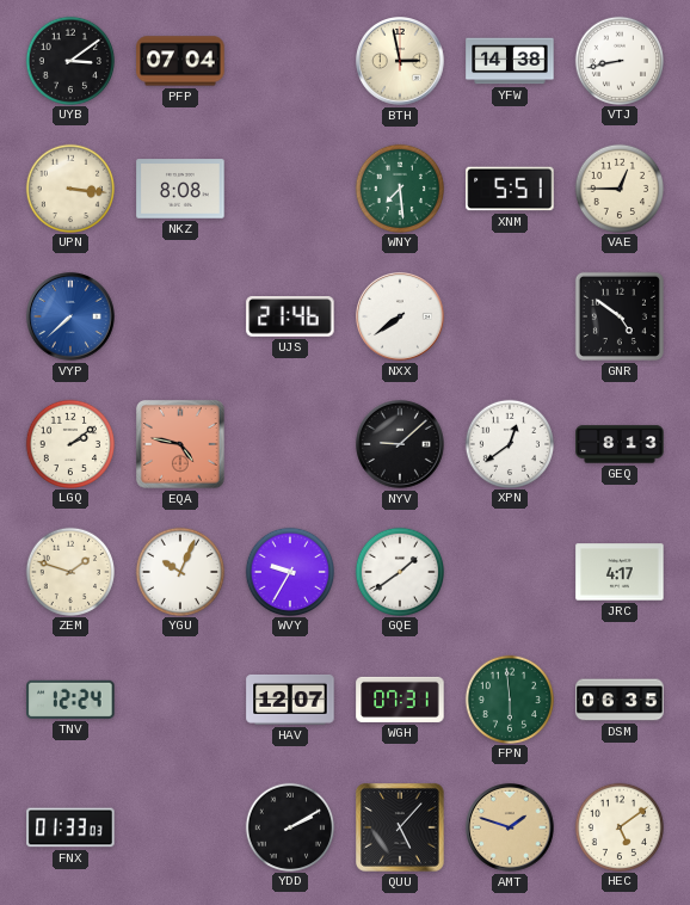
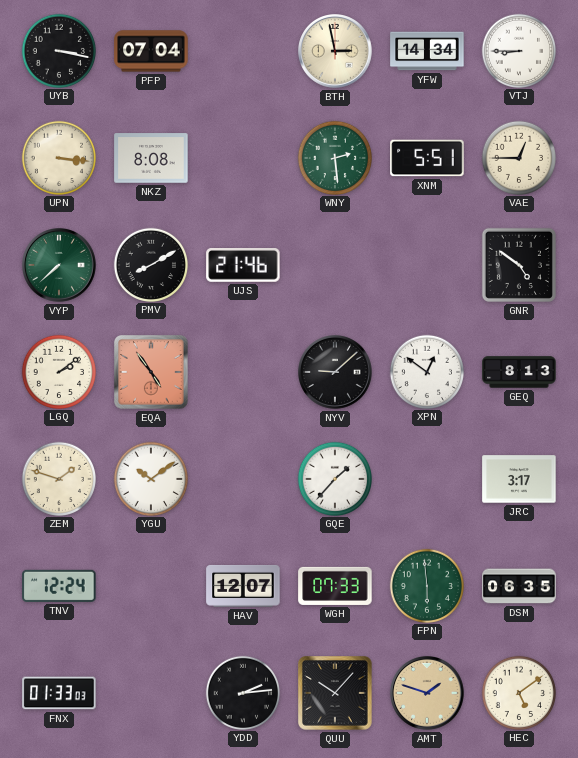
UYB: 3:09 -> 3:17
YFW: 14:38 -> 14:34
VTJ: 8:43 -> 8:45
WNY: 7:29 -> 2:29
VYP dial: blue -> green
PMV: none -> 8:10
NXX: 7:39 -> none
EQA: 4:47 -> 4:54
XPN: 12:39 -> 12:51
YGU: 10:04 -> 10:09
WVY: 9:35 -> none
GQE: 1:39 -> 1:37
JRC: 4:17 -> 3:17
WGH: 07:31 -> 07:33
YDD: 2:10 -> 2:14
QUU: 5:07 -> 10:07
